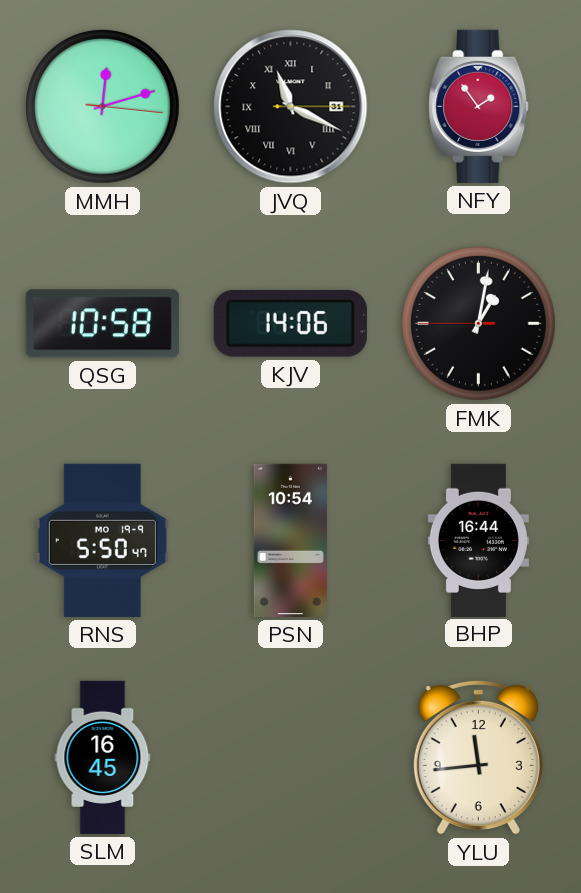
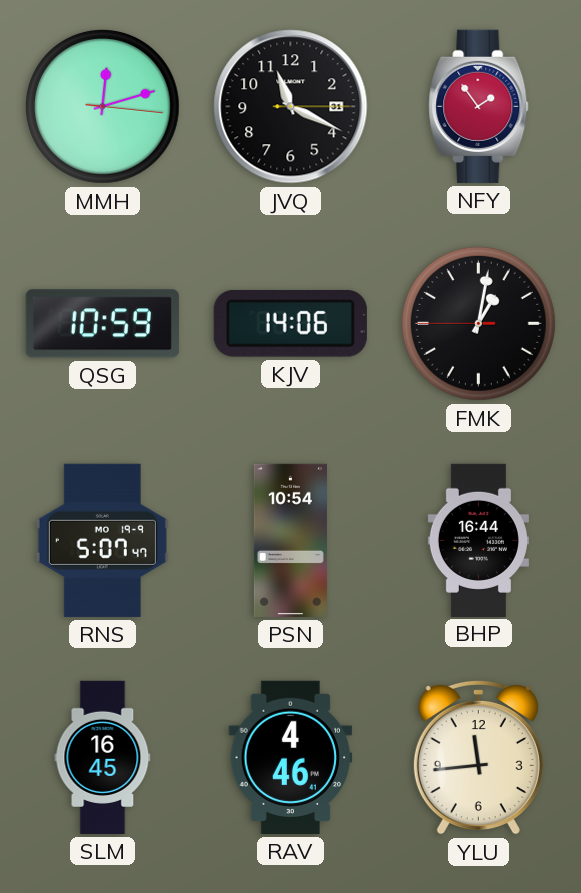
JVQ numerals: Roman -> Arabic
QSG: 10:58 -> 10:59
RNS: 5:50 -> 5:07
RAV: none -> 4:46
